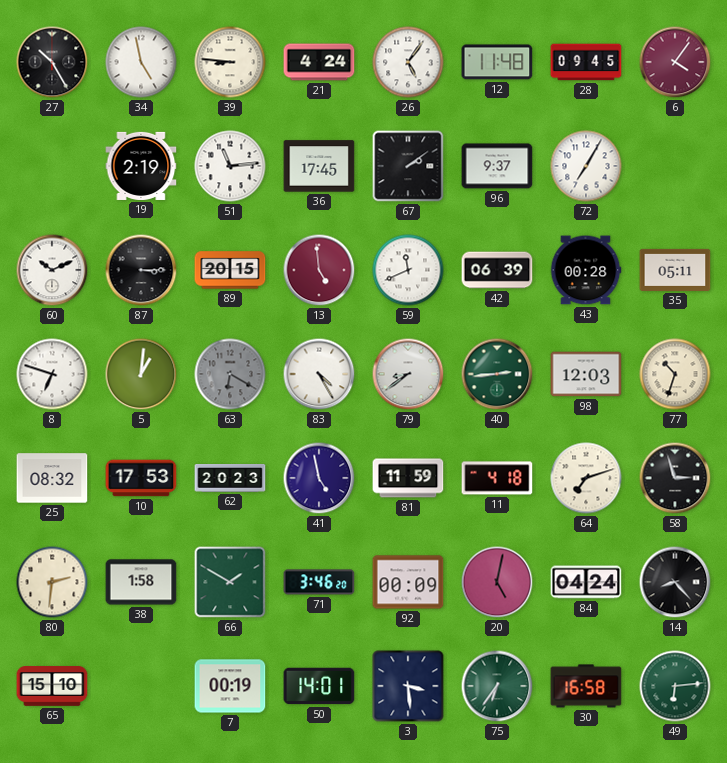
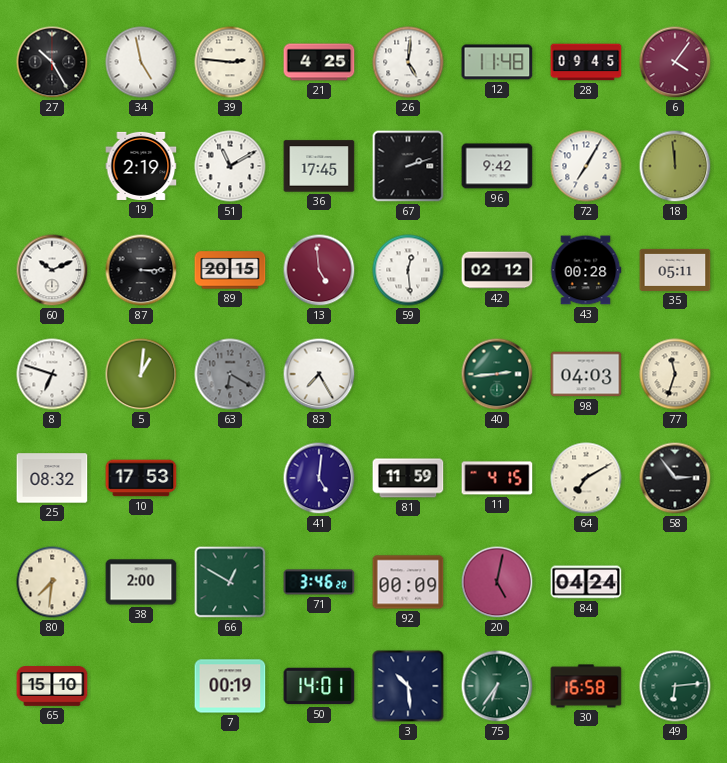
39: 8:46 -> 2:46
21: 4:24 -> 4:25
26: 5:06 -> 5:01
51: 11:14 -> 11:10
67: 2:09 -> 2:12
96: 9:37 -> 9:42
18: none -> 11:59
59: 11:41 -> 12:29
42: 06:39 -> 02:12
83: 4:25 -> 7:25
79: 8:39 -> none
98: 12:03 -> 04:03
77: 10:33 -> 11:33
62: 20:23 -> none
41: 4:58 -> 5:01
11: 4:18 -> 4:15
64: 7:12 -> 7:10
58: 2:57 -> 2:54
80: 2:31 -> 7:31
38: 1:58 -> 2:00
66: 1:50 -> 12:50
14: 8:23 -> none
3: 3:29 -> 10:29
